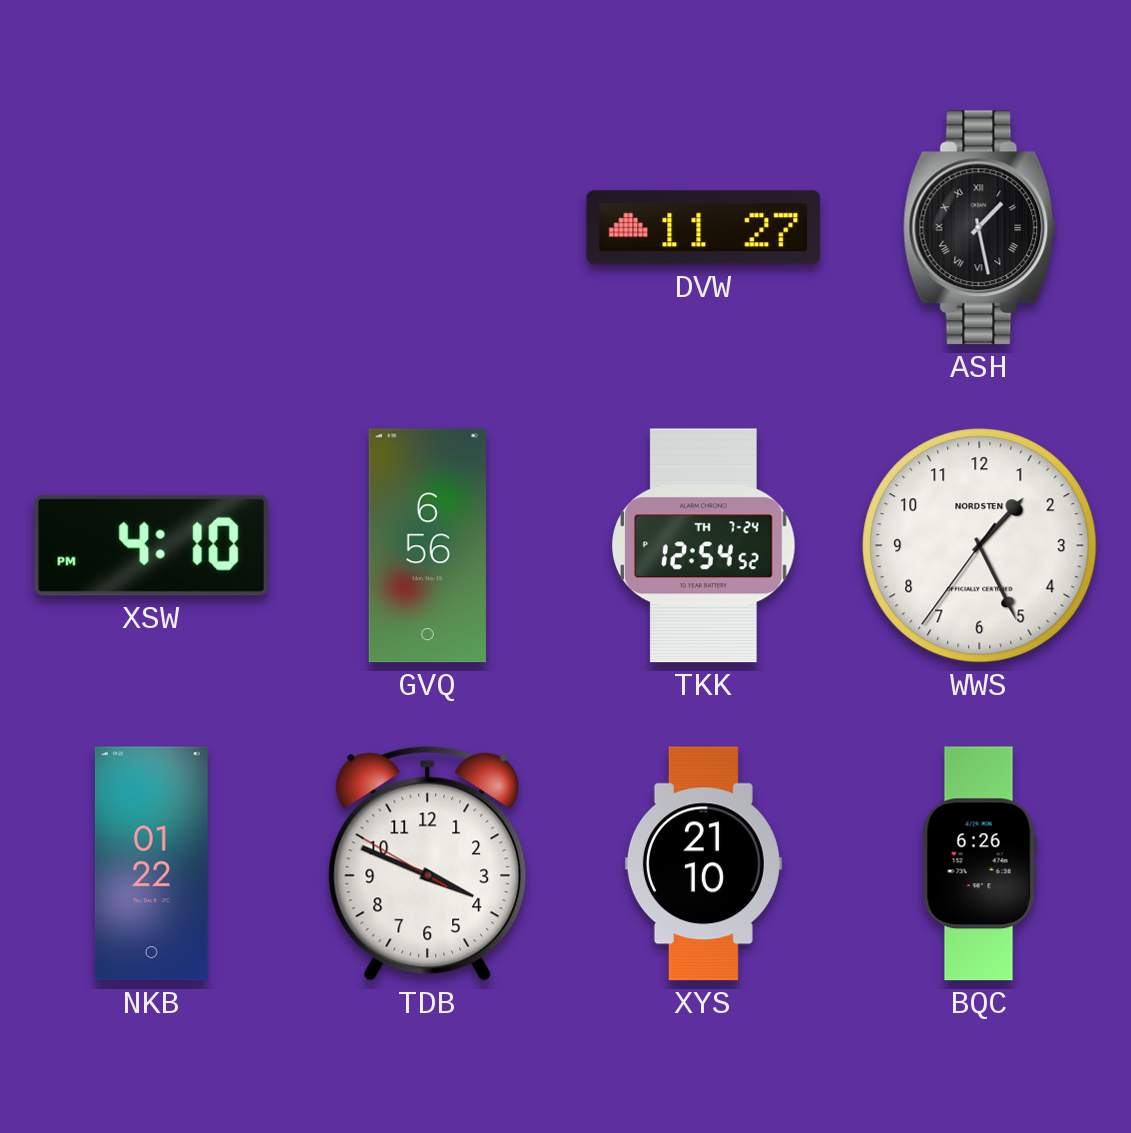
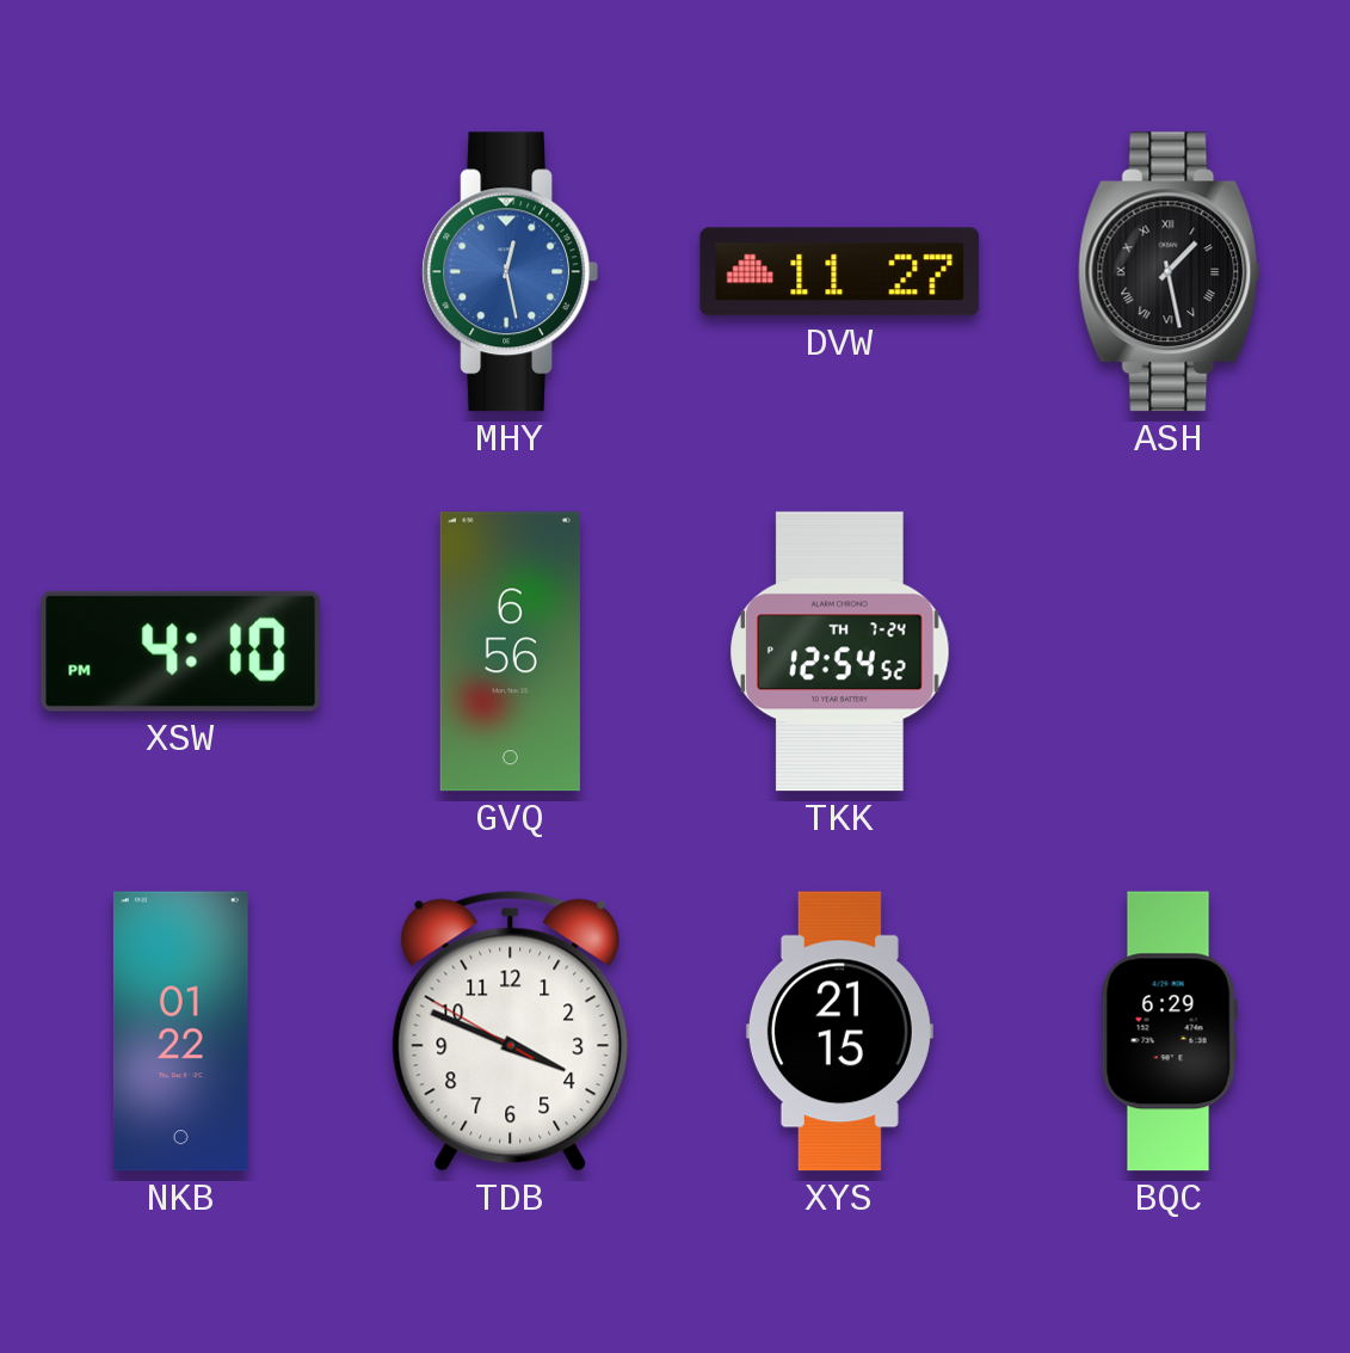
MHY: none -> 12:28
WWS: 1:25 -> none
XYS: 21:10 -> 21:15
BQC: 6:26 -> 6:29
